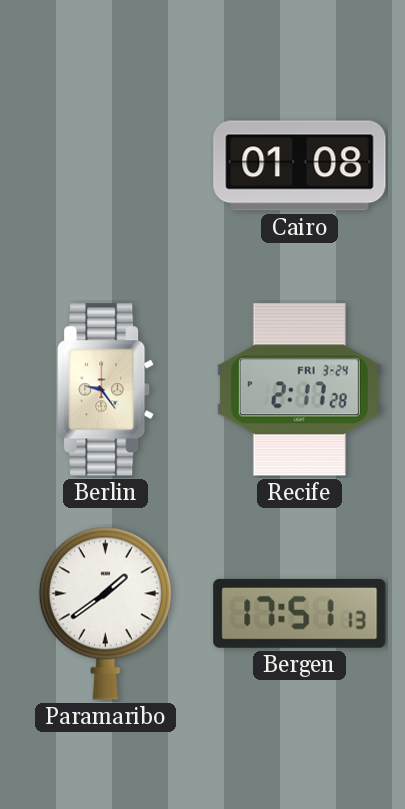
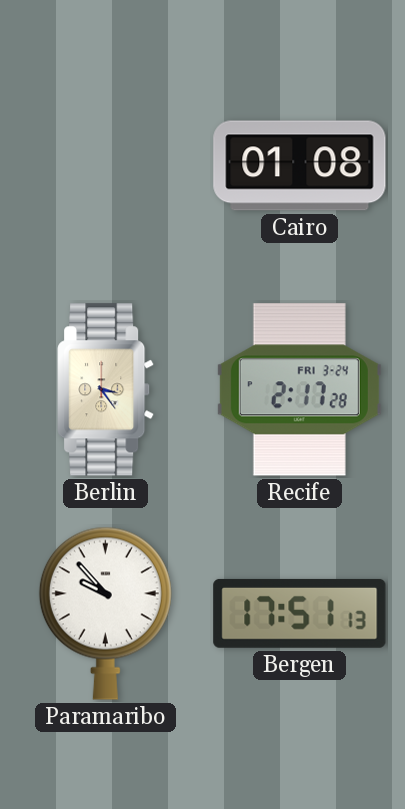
Berlin: 9:24 -> 3:24
Paramaribo: 1:39 -> 9:53
